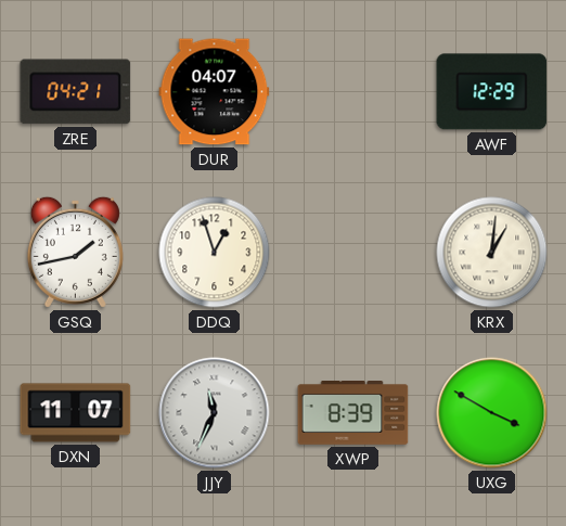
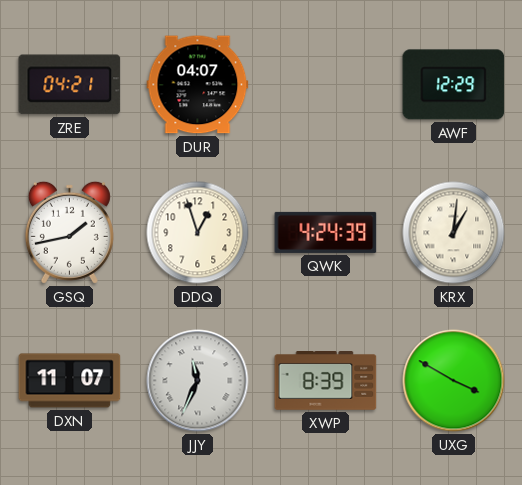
QWK: none -> 4:24
